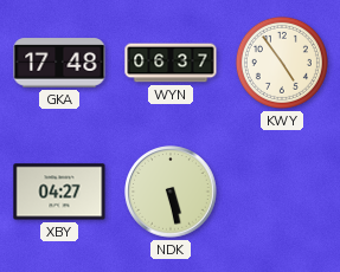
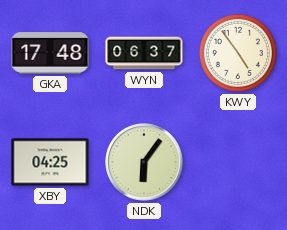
XBY: 04:27 -> 04:25
NDK: 5:28 -> 6:06
